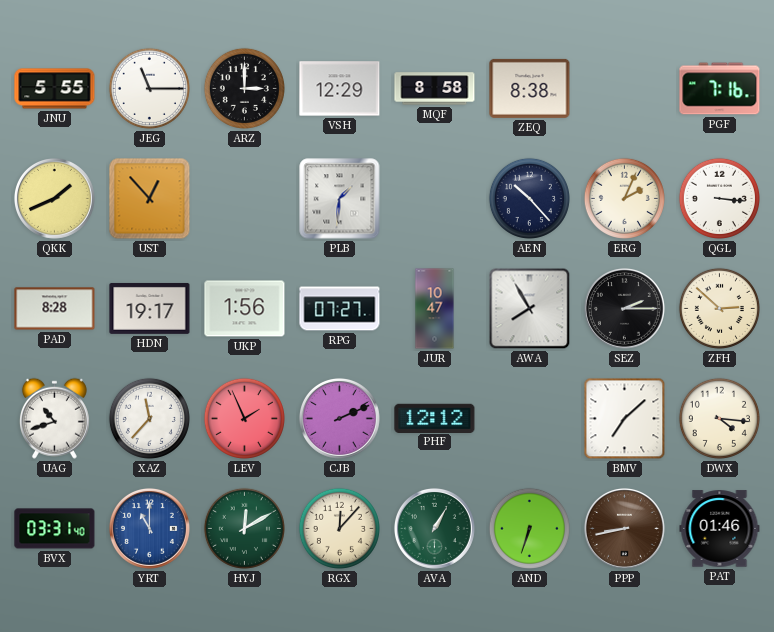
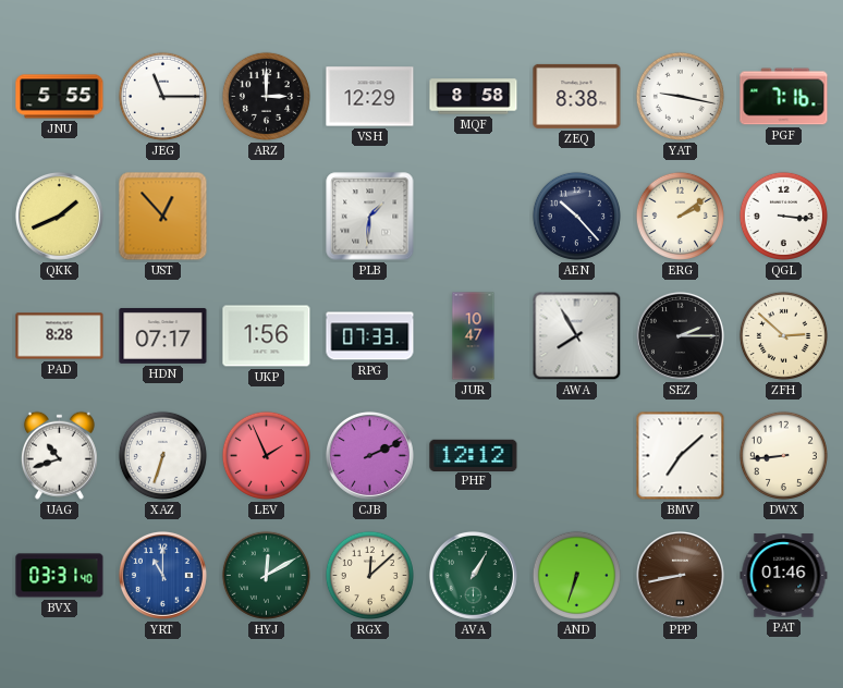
YAT: none -> 9:17
ERG: 2:04 -> 2:09
HDN: 19:17 -> 07:17
RPG: 07:27 -> 07:33
XAZ: 11:37 -> 6:33
DWX: 4:16 -> 8:44
RGX: 12:07 -> 12:08
